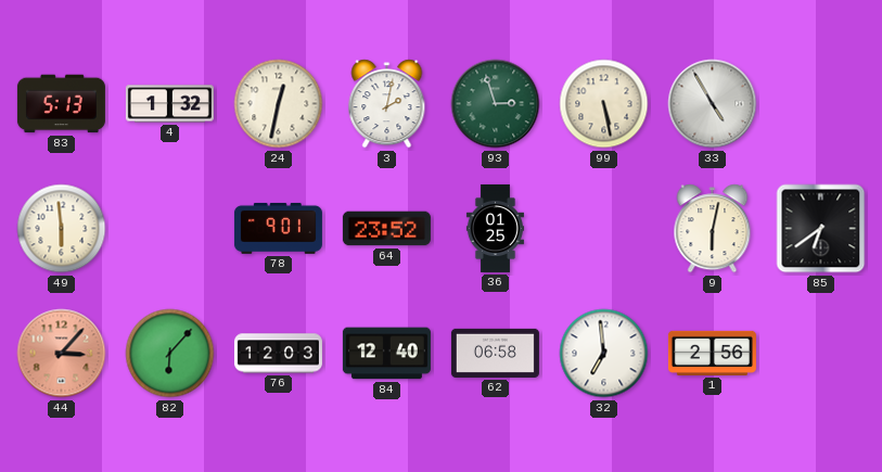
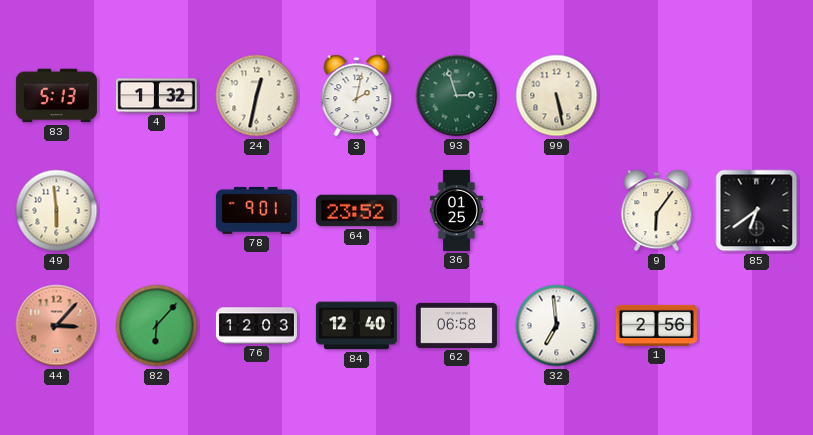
33: 4:55 -> none
9: 6:02 -> 6:06
